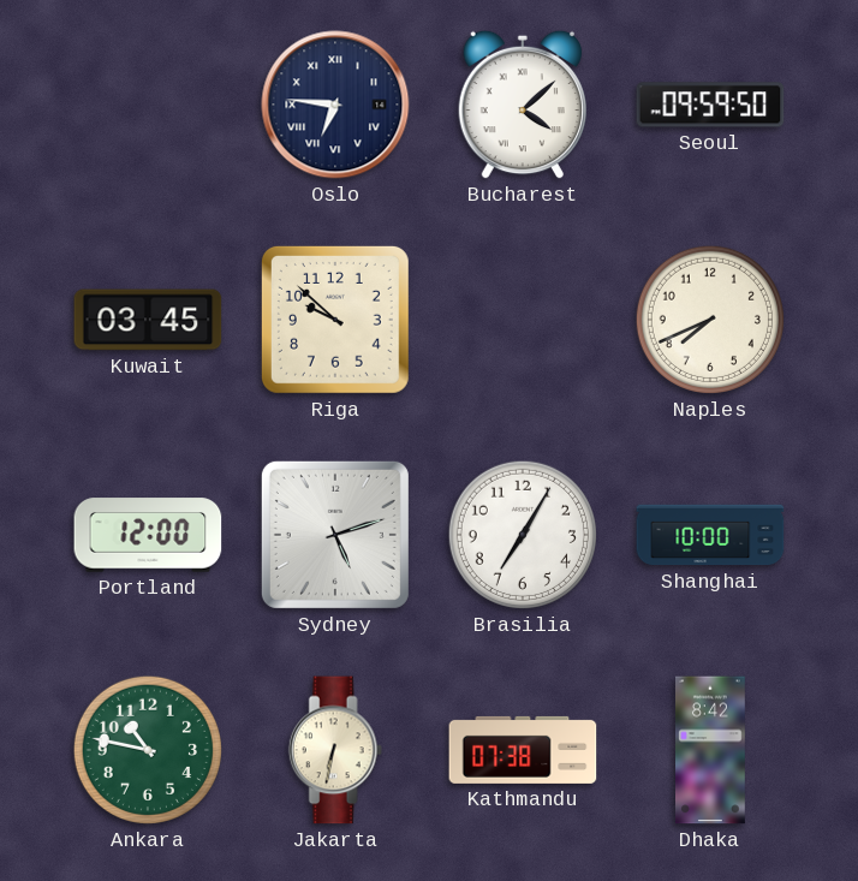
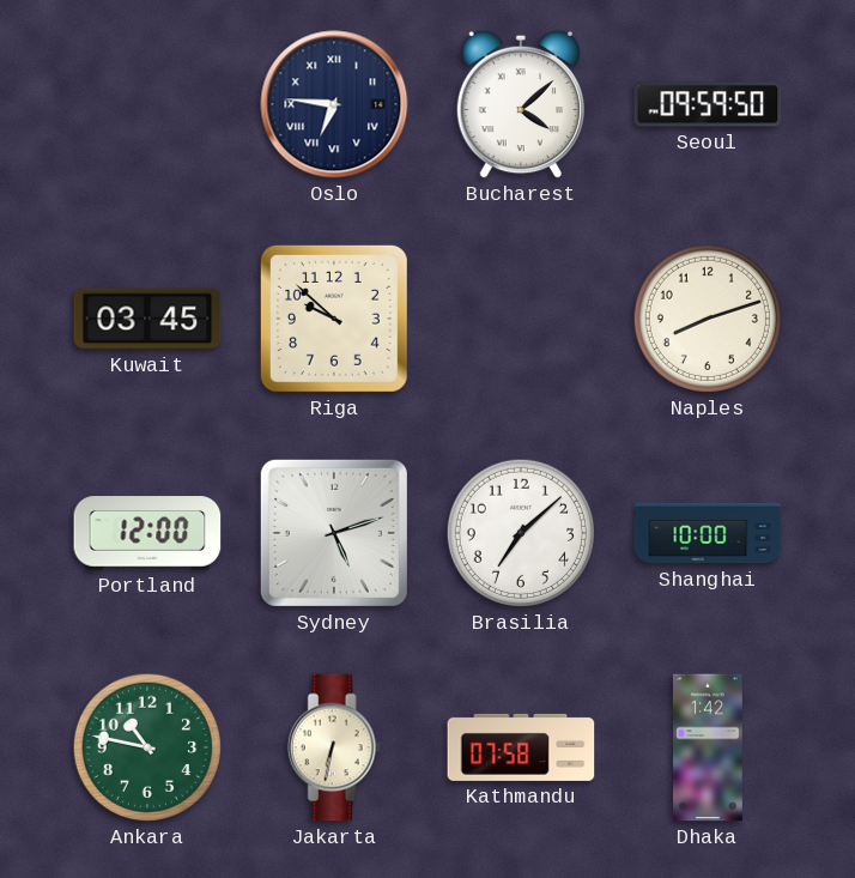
Naples: 7:41 -> 8:12
Brasilia: 7:05 -> 7:08
Kathmandu: 07:38 -> 07:58
Dhaka: 8:42 -> 1:42
